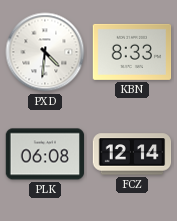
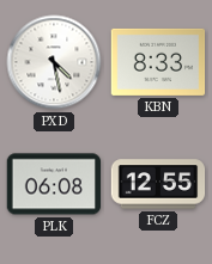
PXD: 4:31 -> 4:28
FCZ: 12:14 -> 12:55
